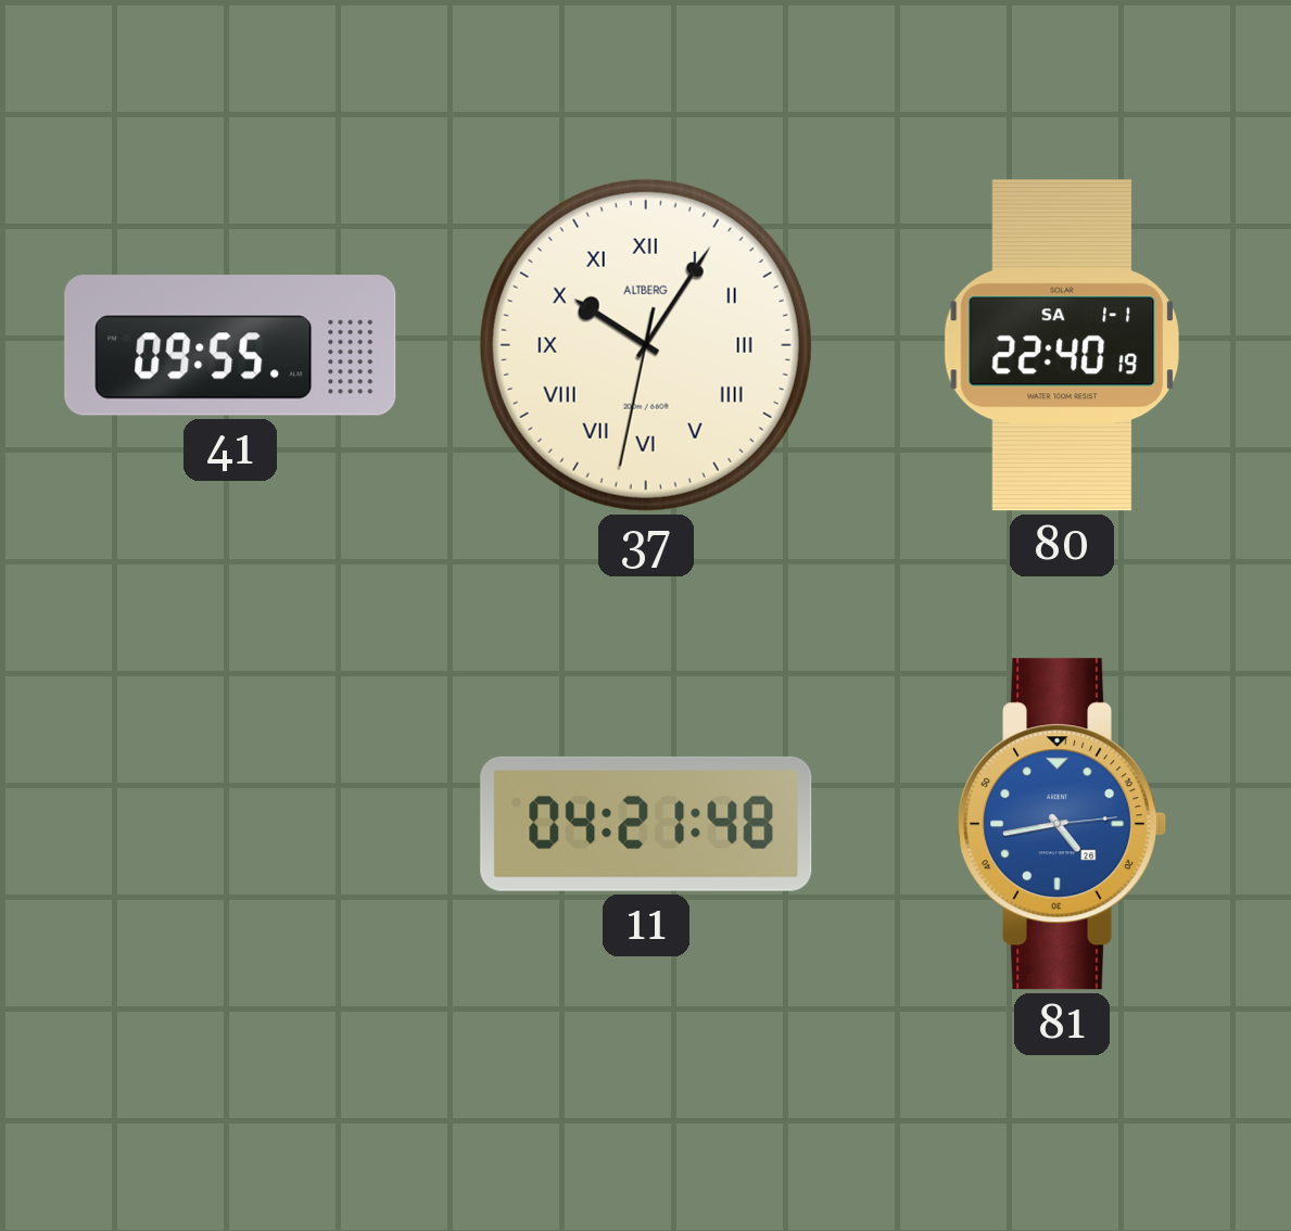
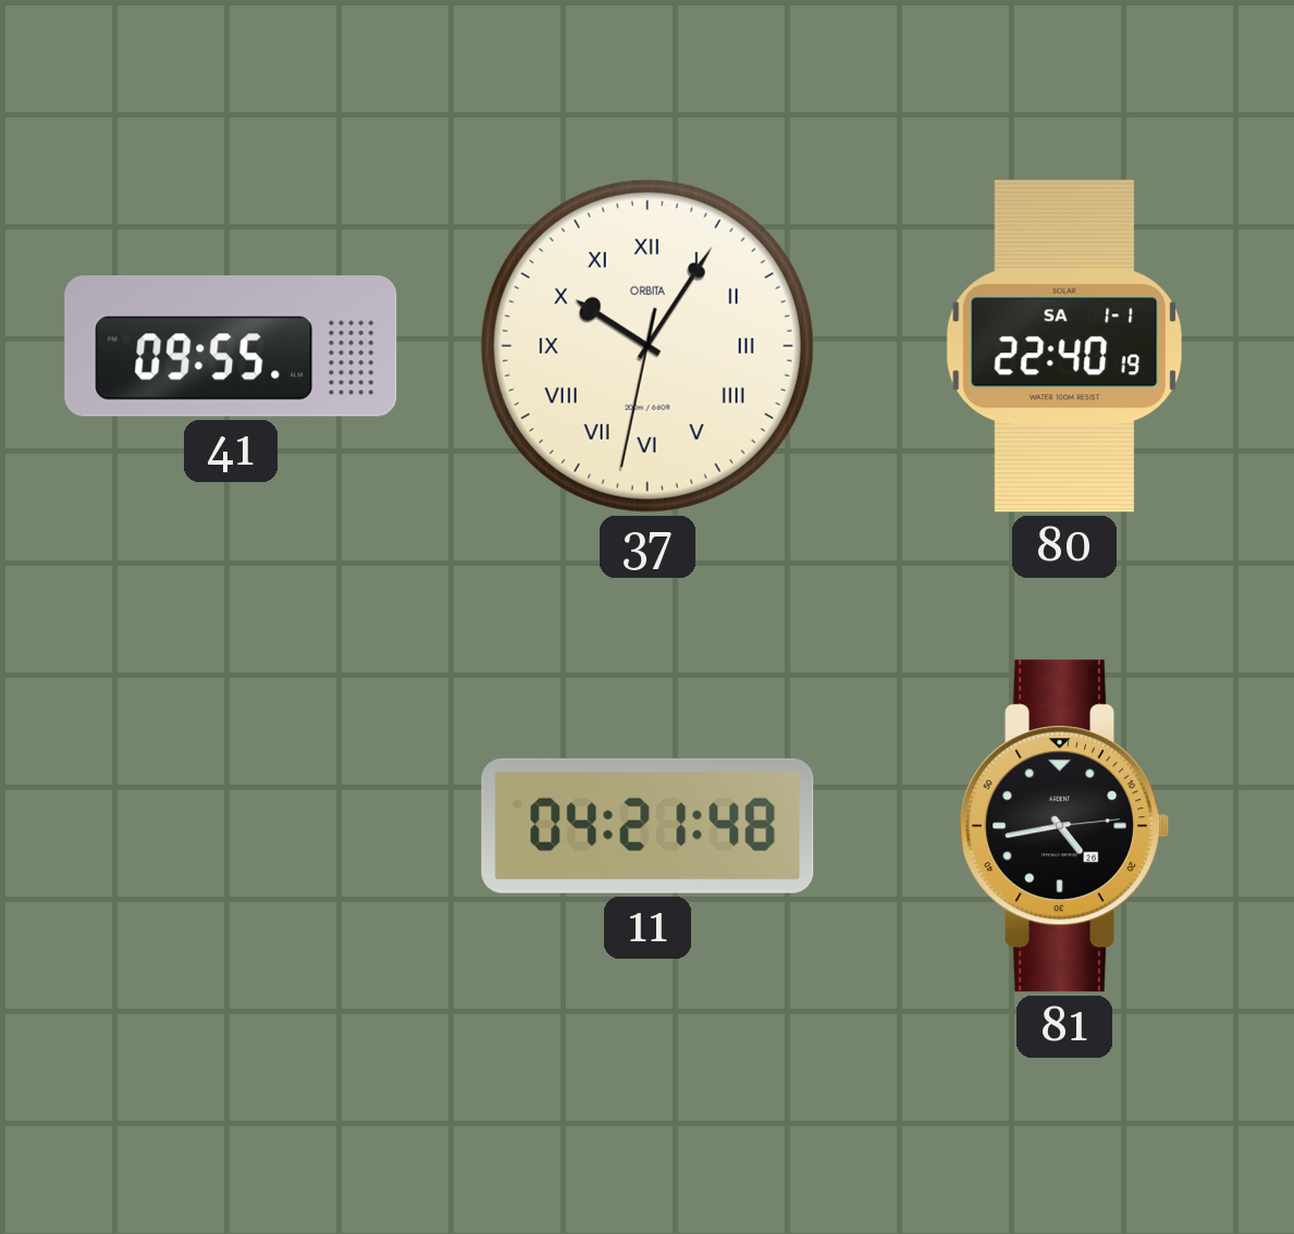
37 brand: ALTBERG -> ORBITA
81 dial: blue -> black
